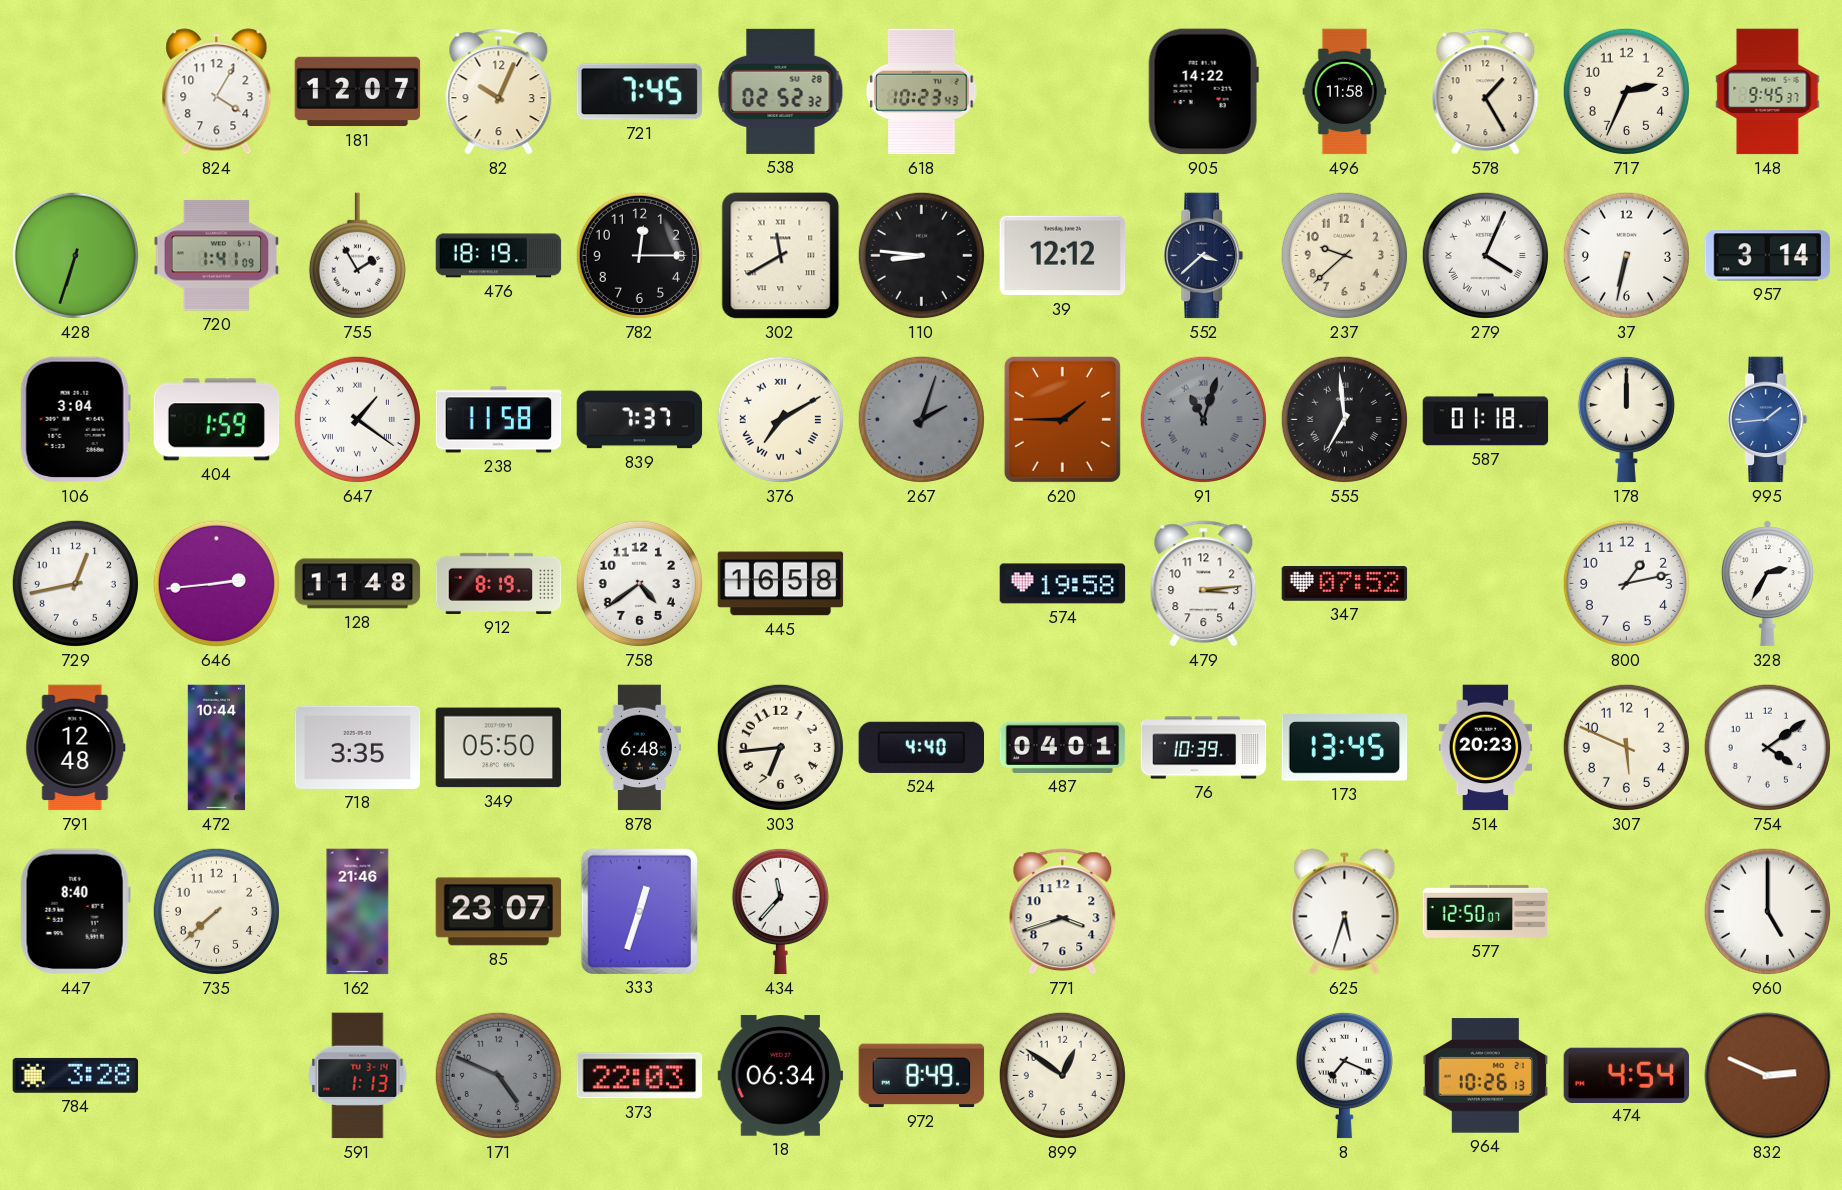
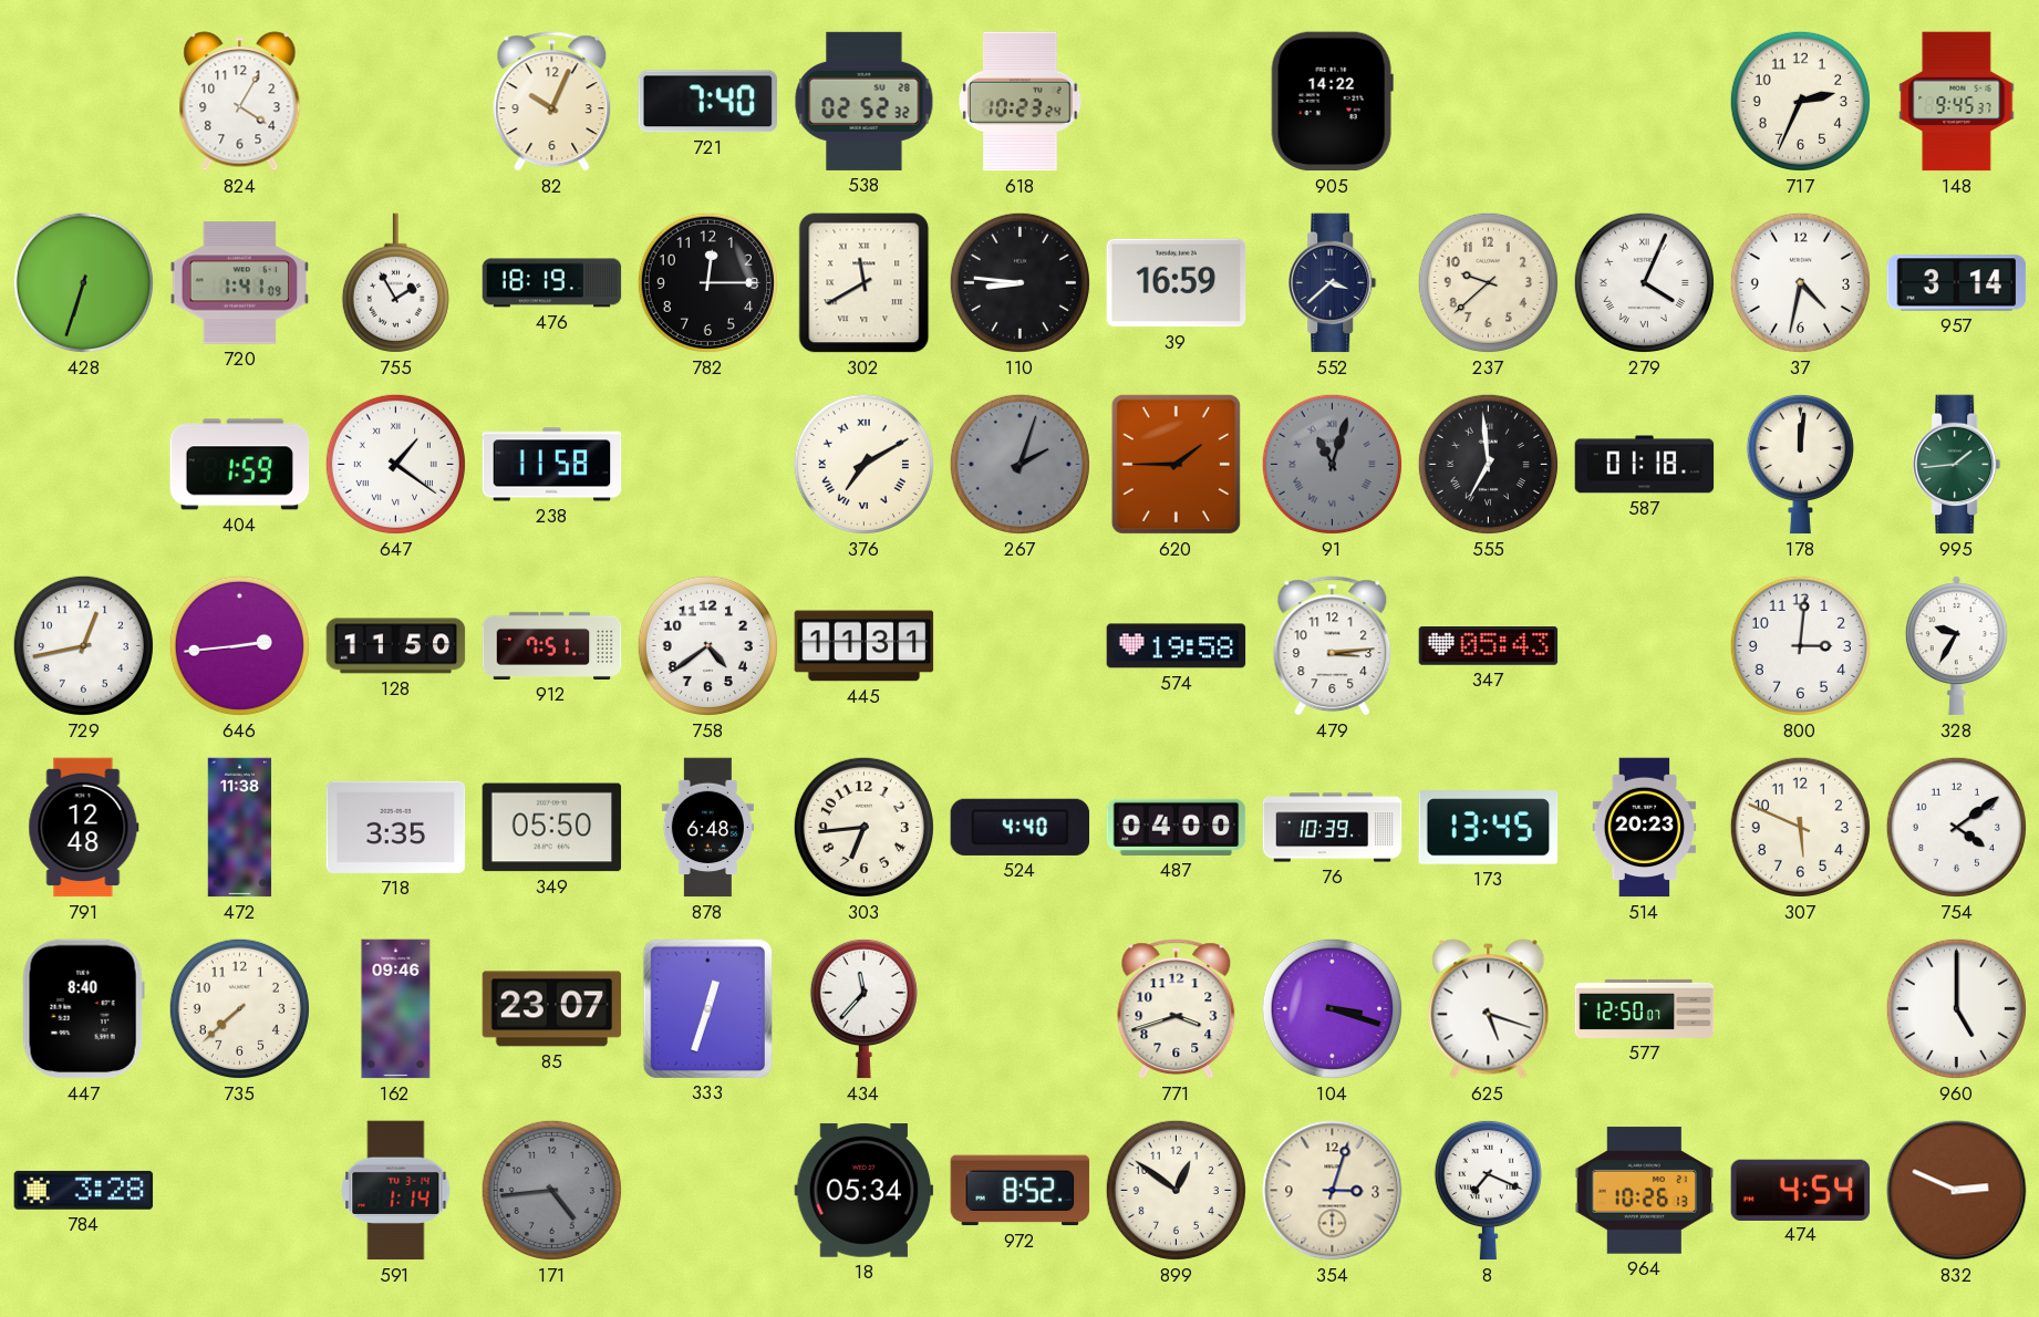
181: 12:07 -> none
721: 7:45 -> 7:40
618: 10:23:43 -> 10:23:24
496: 11:58 -> none
578: 1:25 -> none
39: 12:12 -> 16:59
37: 6:32 -> 4:32
106: 3:04 -> none
839: 7:37 -> none
178: 12:00 -> 12:01
995 dial: blue -> green
128: 11:48 -> 11:50
912: 8:19 -> 7:51
445: 16:58 -> 11:31
347: 07:52 -> 05:43
800: 1:13 -> 3:01
328: 2:35 -> 9:35
472: 10:44 -> 11:38
487: 04:01 -> 04:00
162: 21:46 -> 09:46
104: none -> 3:18
625: 5:33 -> 5:18
591: 1:13 -> 1:14
171: 4:49 -> 4:44
373: 22:03 -> none
18: 06:34 -> 05:34
972: 8:49 -> 8:52
354: none -> 3:03
